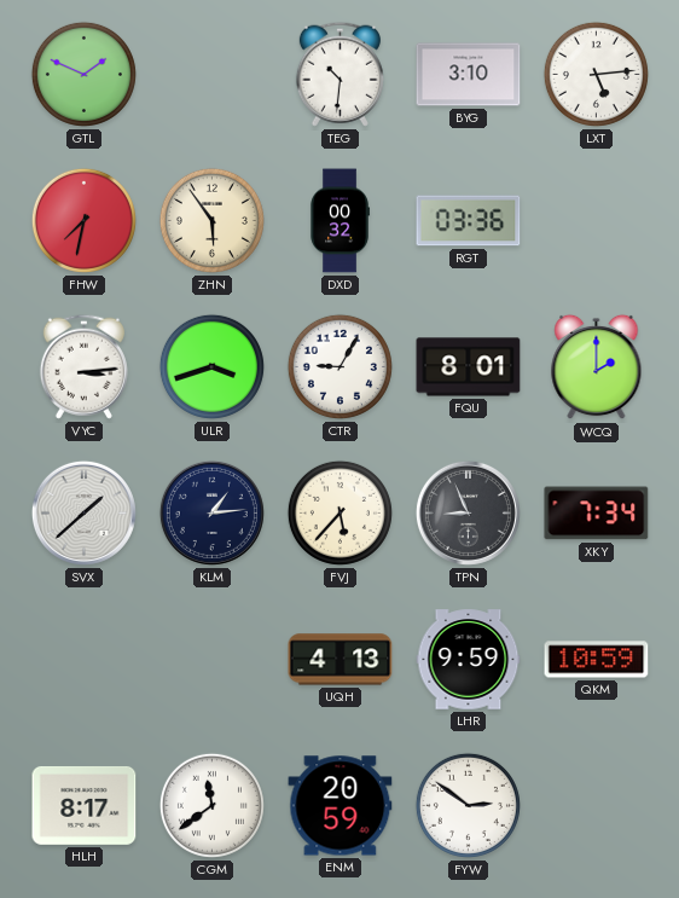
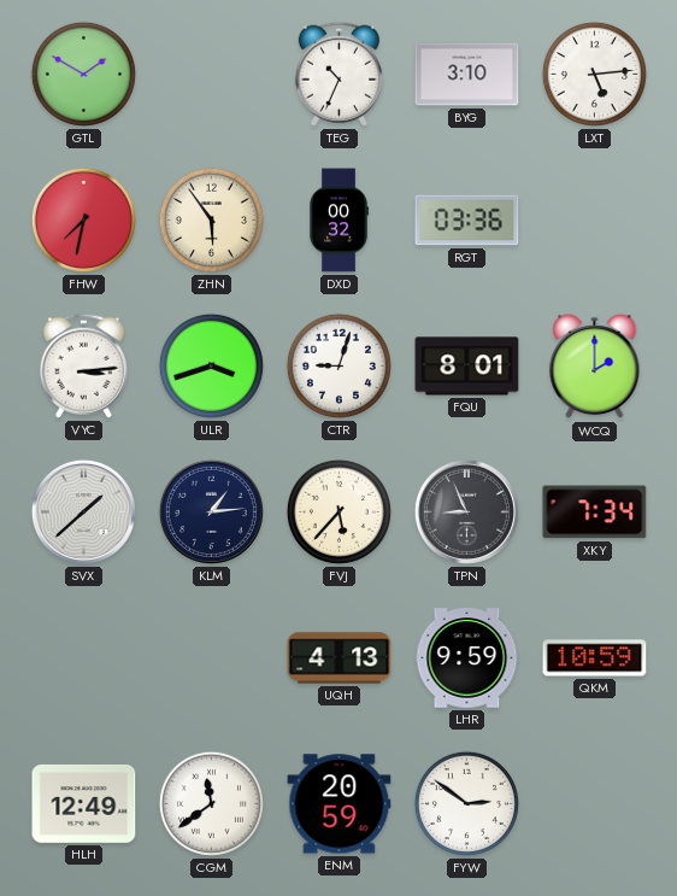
GTL: 1:49 -> 1:50
TEG: 10:31 -> 10:34
CTR: 9:05 -> 9:03
HLH: 8:17 -> 12:49
